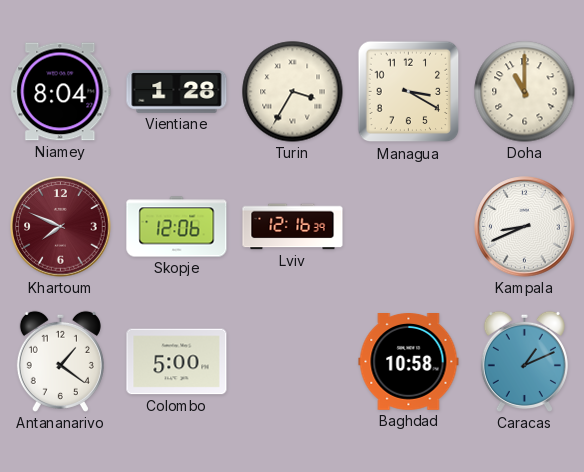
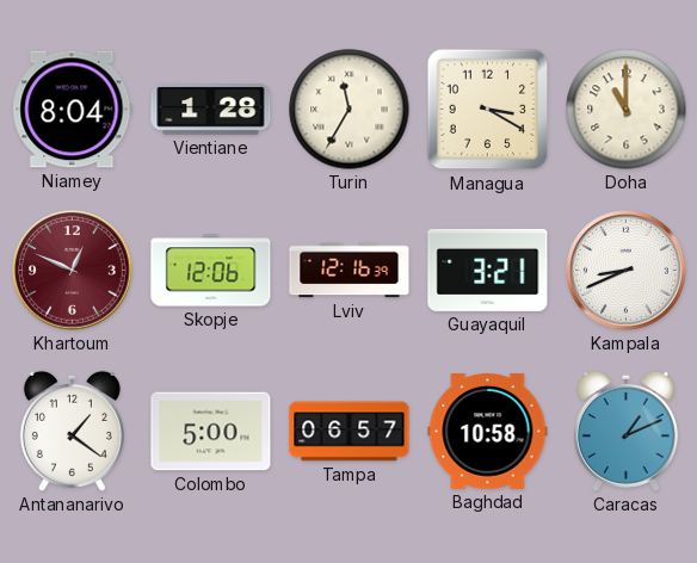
Turin: 3:35 -> 11:35
Khartoum: 7:49 -> 12:49
Guayaquil: none -> 3:21
Tampa: none -> 06:57
